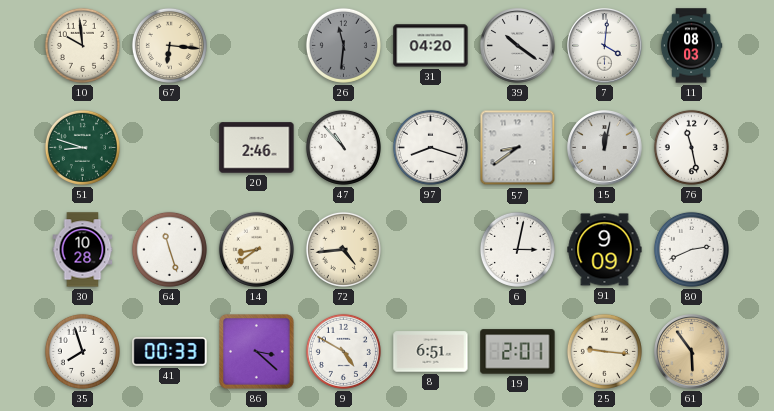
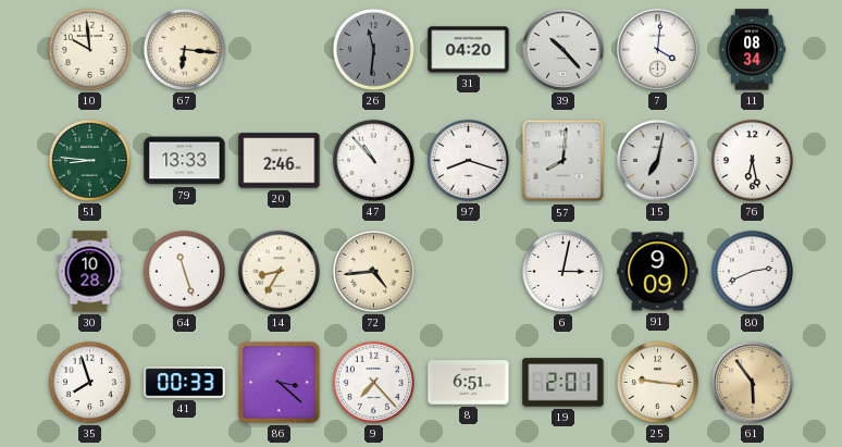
39: 10:21 -> 10:23
11: 08:03 -> 08:34
51: 8:48 -> 8:46
79: none -> 13:33
57: 8:39 -> 8:01
15: 12:02 -> 7:02
76: 11:28 -> 6:28
14: 8:39 -> 8:35
9: 4:50 -> 7:23
